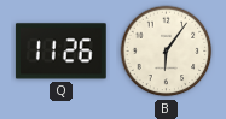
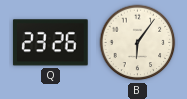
Q: 11:26 -> 23:26
